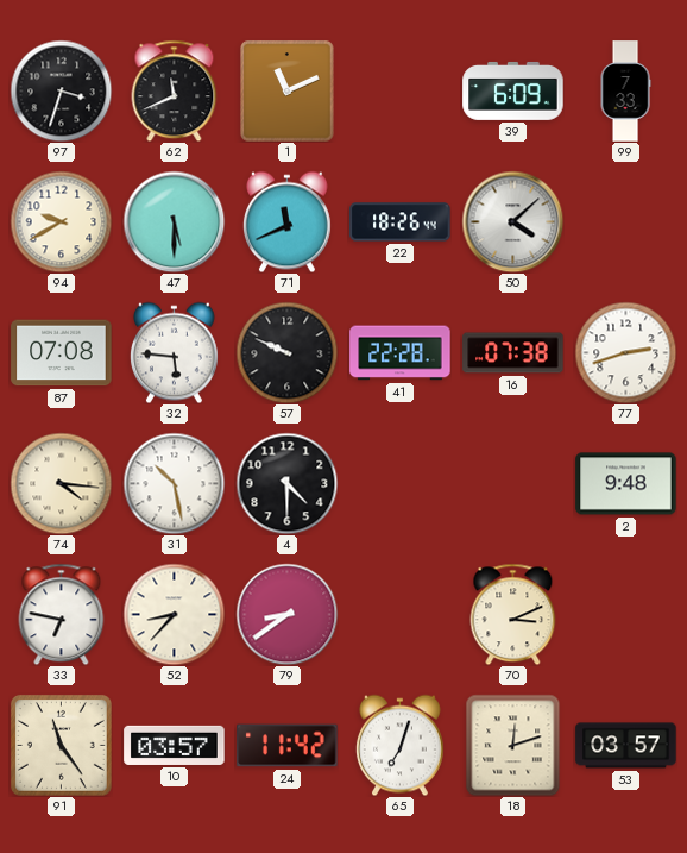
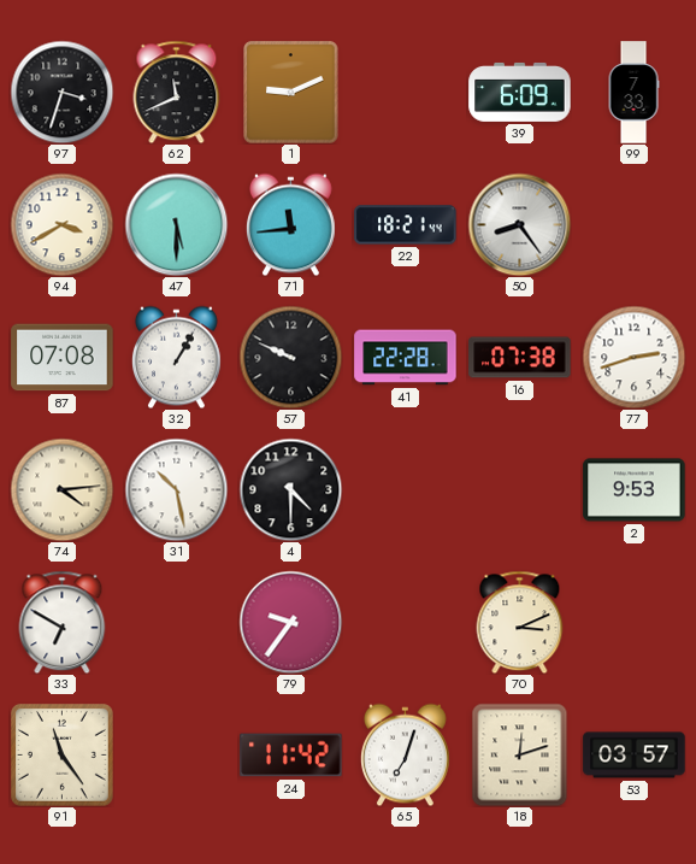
1: 11:11 -> 9:11
94: 9:40 -> 3:40
71: 11:41 -> 11:44
22: 18:26 -> 18:21
50: 4:08 -> 8:24
32: 5:46 -> 1:05
74: 4:16 -> 4:14
2: 9:48 -> 9:53
33: 6:47 -> 6:50
52: 8:37 -> none
79: 8:39 -> 9:36
10: 03:57 -> none
